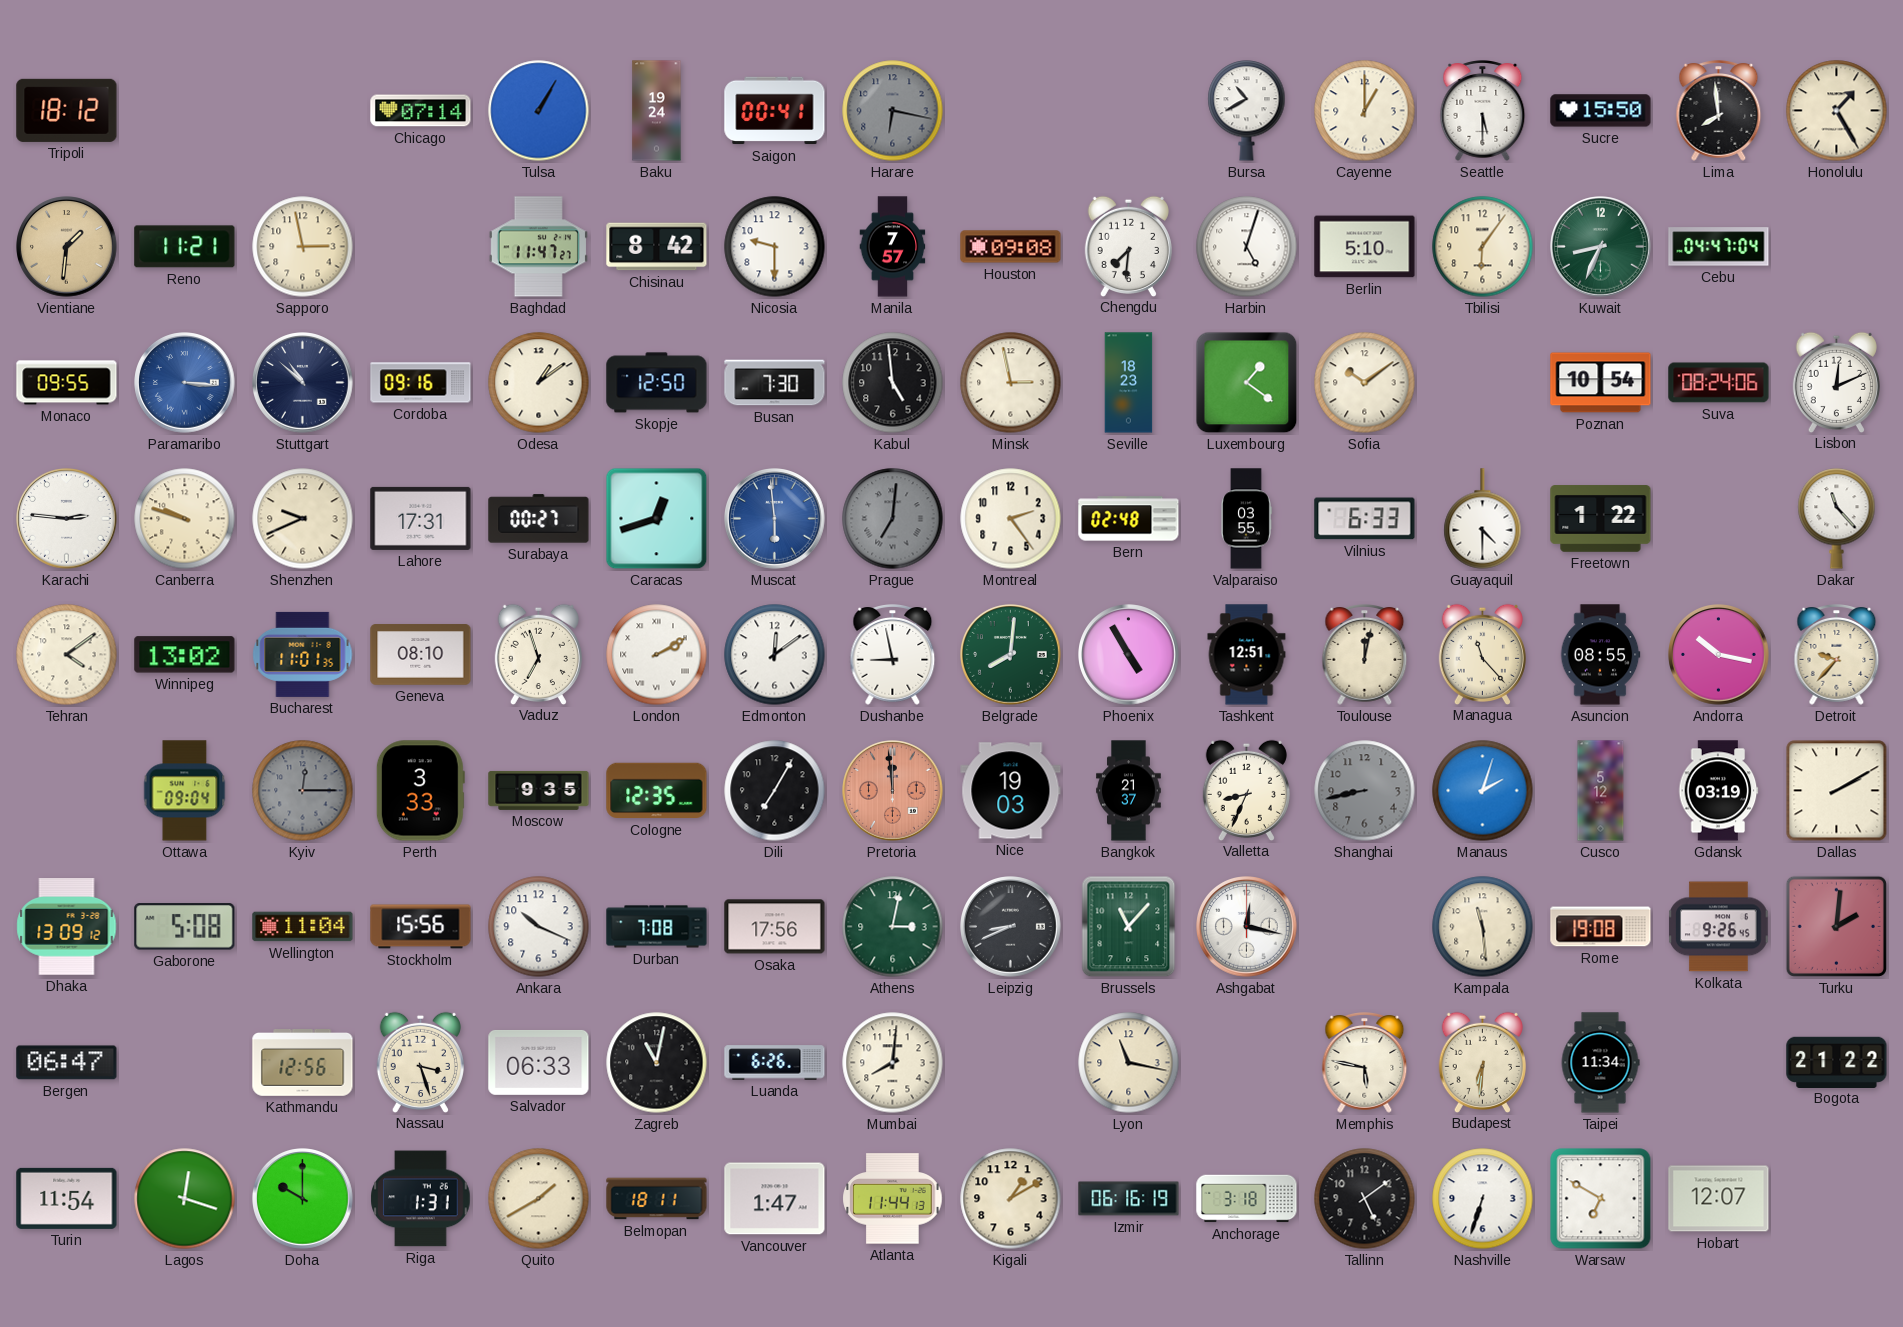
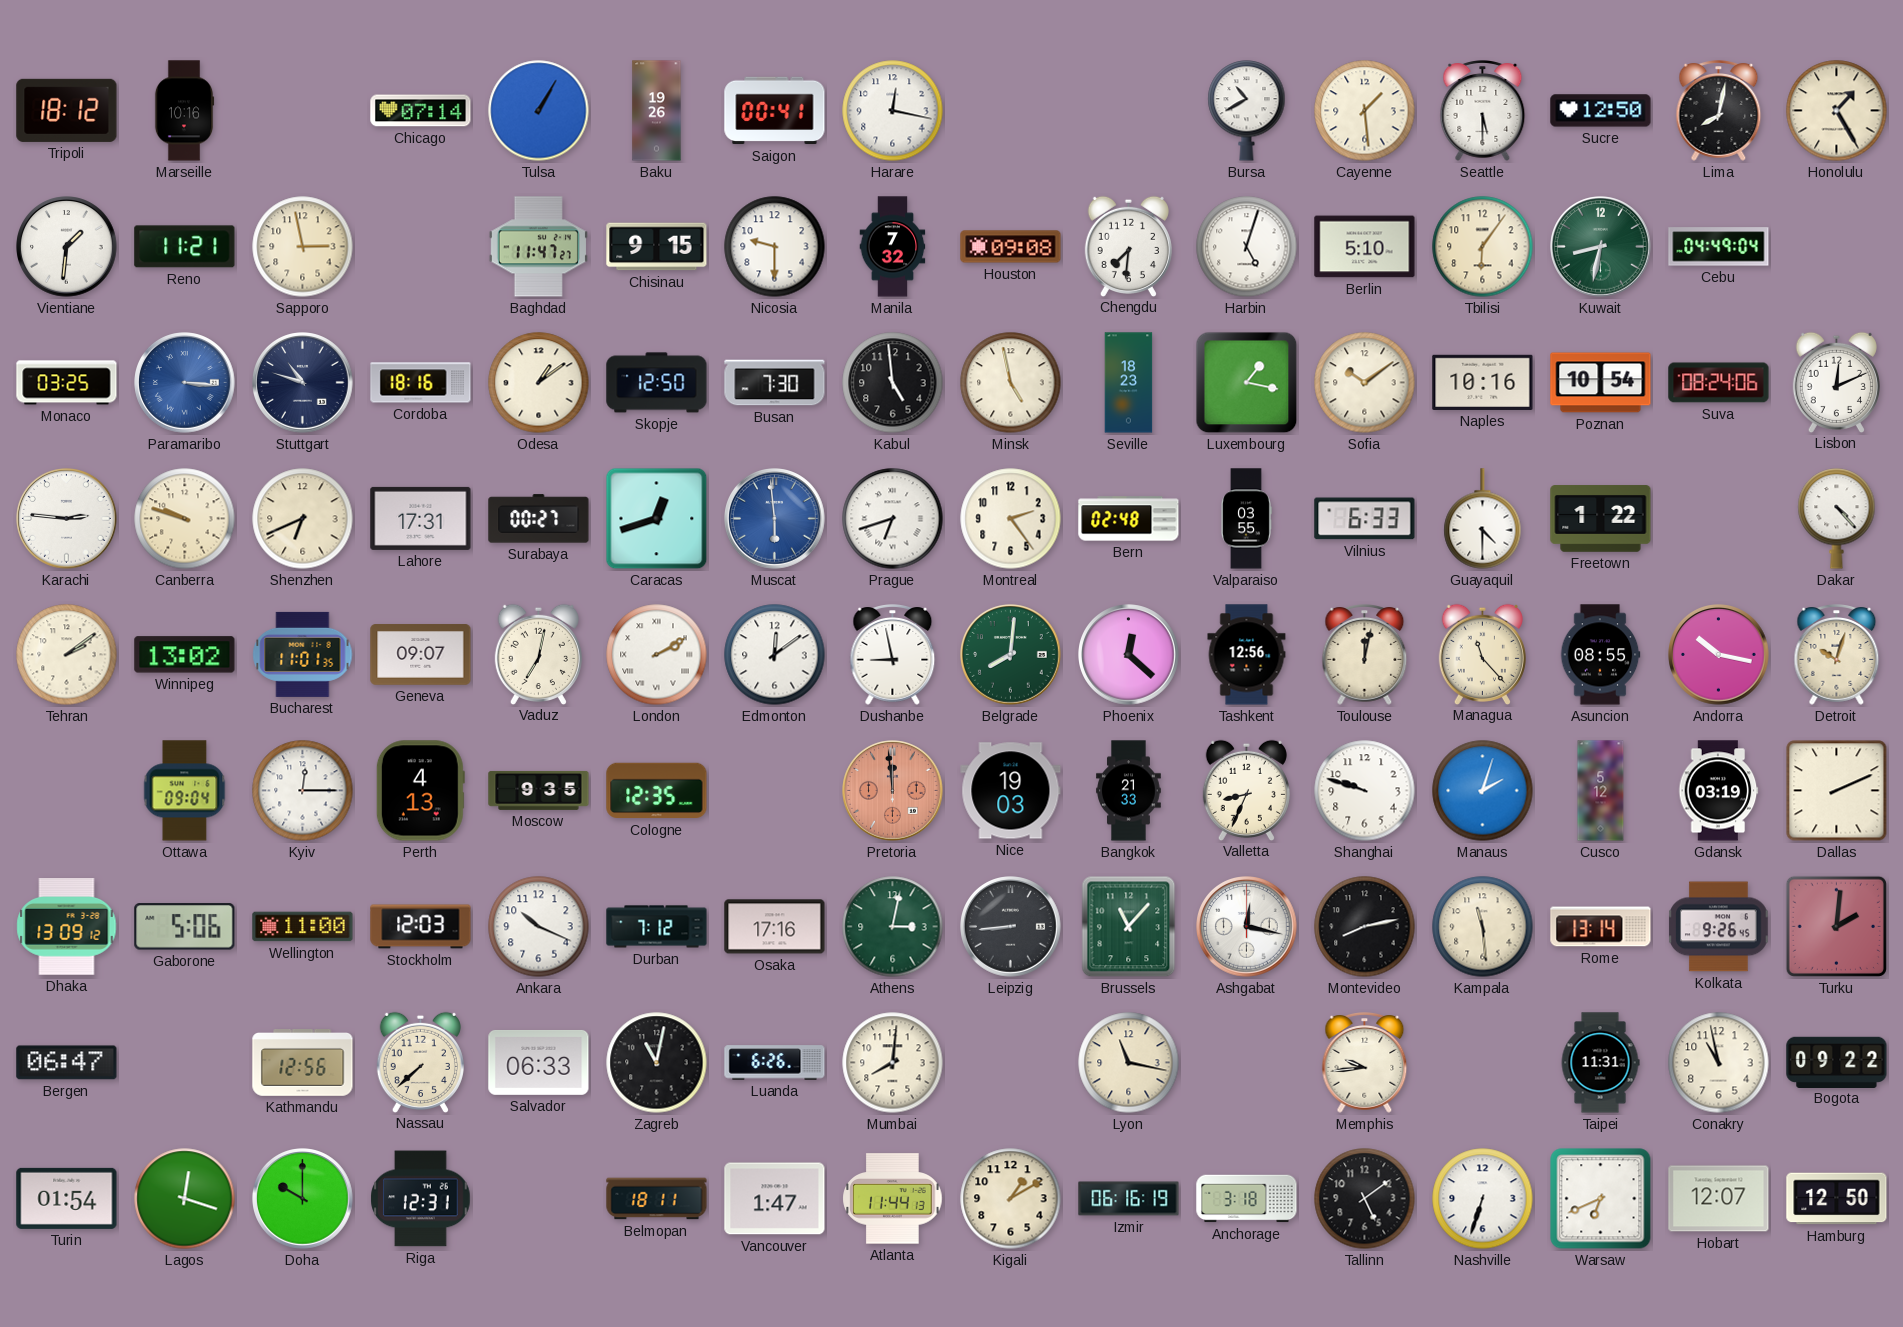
Marseille: none -> 10:16
Baku: 19:24 -> 19:26
Harare: 6:17 -> 12:17
Harare dial: grey -> white
Cayenne: 1:00 -> 1:29
Sucre: 15:50 -> 12:50
Lima: 7:59 -> 8:02
Vientiane dial: champagne -> white
Chisinau: 8:42 -> 9:15
Manila: 7:57 -> 7:32
Kuwait: 8:34 -> 8:32
Cebu: 04:47 -> 04:49
Monaco: 09:55 -> 03:25
Stuttgart: 10:52 -> 10:48
Cordoba: 09:16 -> 18:16
Minsk: 2:58 -> 4:58
Luxembourg: 1:21 -> 1:17
Naples: none -> 10:16
Shenzhen: 9:41 -> 6:41
Prague: 7:01 -> 6:42
Prague dial: grey -> white
Dakar: 11:23 -> 4:23
Tehran: 4:09 -> 2:09
Geneva: 08:10 -> 09:07
Vaduz: 6:57 -> 7:02
Phoenix: 4:55 -> 12:22
Tashkent: 12:51 -> 12:56
Detroit: 9:37 -> 10:03
Kyiv dial: grey -> white
Perth: 3:33 -> 4:13
Dili: 7:05 -> none
Bangkok: 21:37 -> 21:33
Shanghai: 8:43 -> 9:48
Shanghai dial: grey -> white
Dallas: 2:10 -> 2:11
Gaborone: 5:08 -> 5:06
Wellington: 11:04 -> 11:00
Stockholm: 15:56 -> 12:03
Durban: 7:08 -> 7:12
Osaka: 17:56 -> 17:16
Leipzig: 8:41 -> 8:44
Montevideo: none -> 8:13
Rome: 19:08 -> 13:14
Nassau: 3:27 -> 7:38
Memphis: 5:47 -> 9:44
Budapest: 6:31 -> none
Taipei: 11:34 -> 11:31
Conakry: none -> 10:58
Bogota: 21:22 -> 09:22
Turin: 11:54 -> 01:54
Riga: 1:31 -> 12:31
Quito: 1:40 -> none
Warsaw: 6:50 -> 6:41
Hamburg: none -> 12:50
